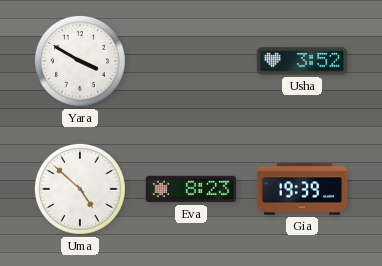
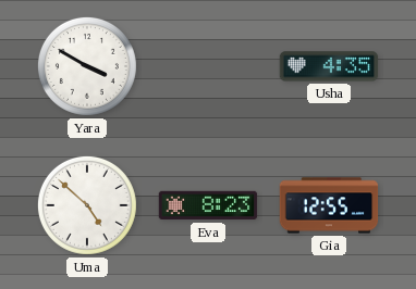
Usha: 3:52 -> 4:35
Gia: 19:39 -> 12:55
